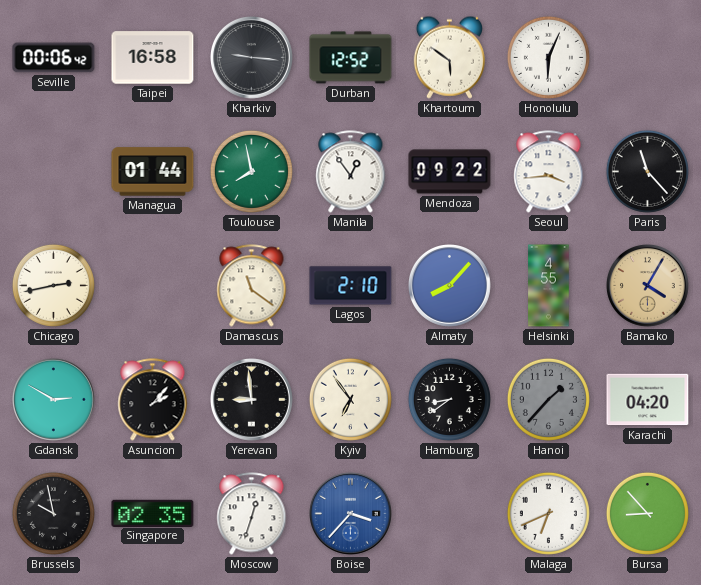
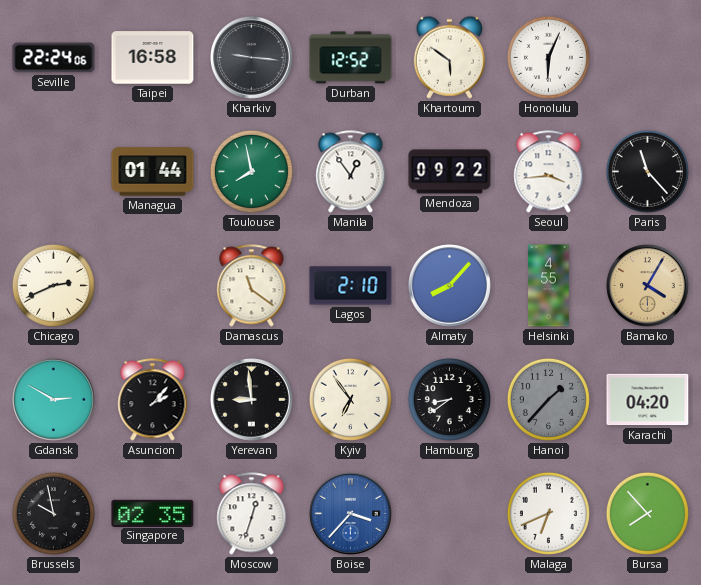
Seville: 00:06 -> 22:24
Chicago: 2:43 -> 2:41
Bursa: 8:53 -> 7:53
